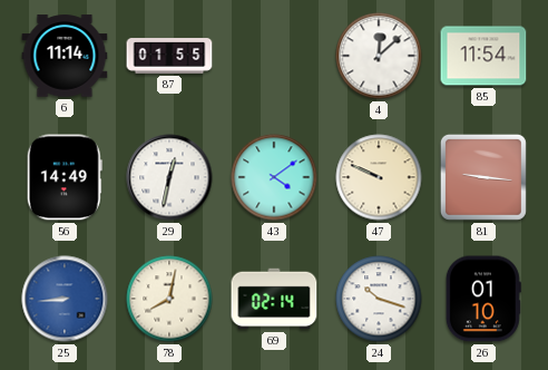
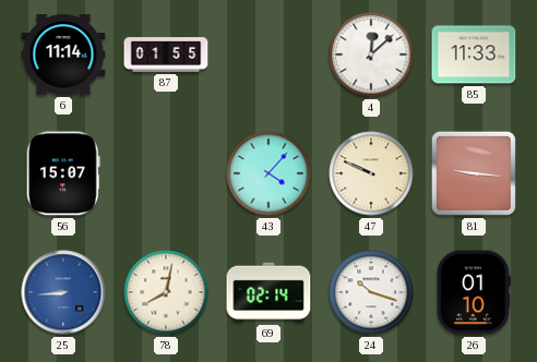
85: 11:54 -> 11:33
56: 14:49 -> 15:07
29: 12:32 -> none
43: 4:09 -> 4:07
